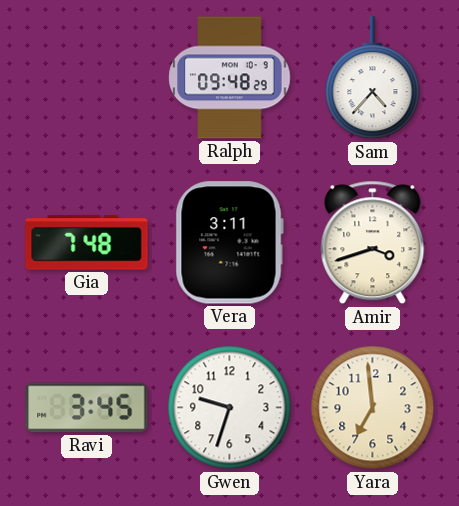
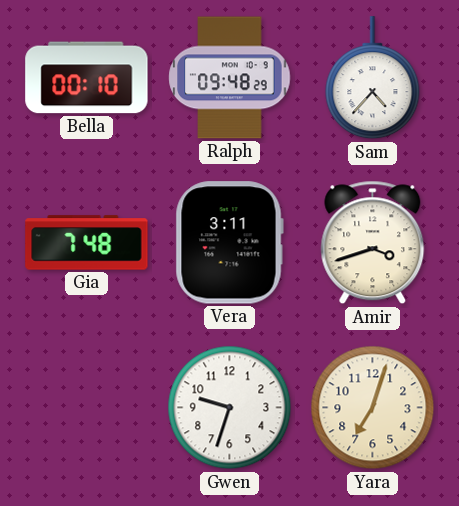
Bella: none -> 00:10
Ravi: 3:45 -> none
Yara: 6:59 -> 7:03
